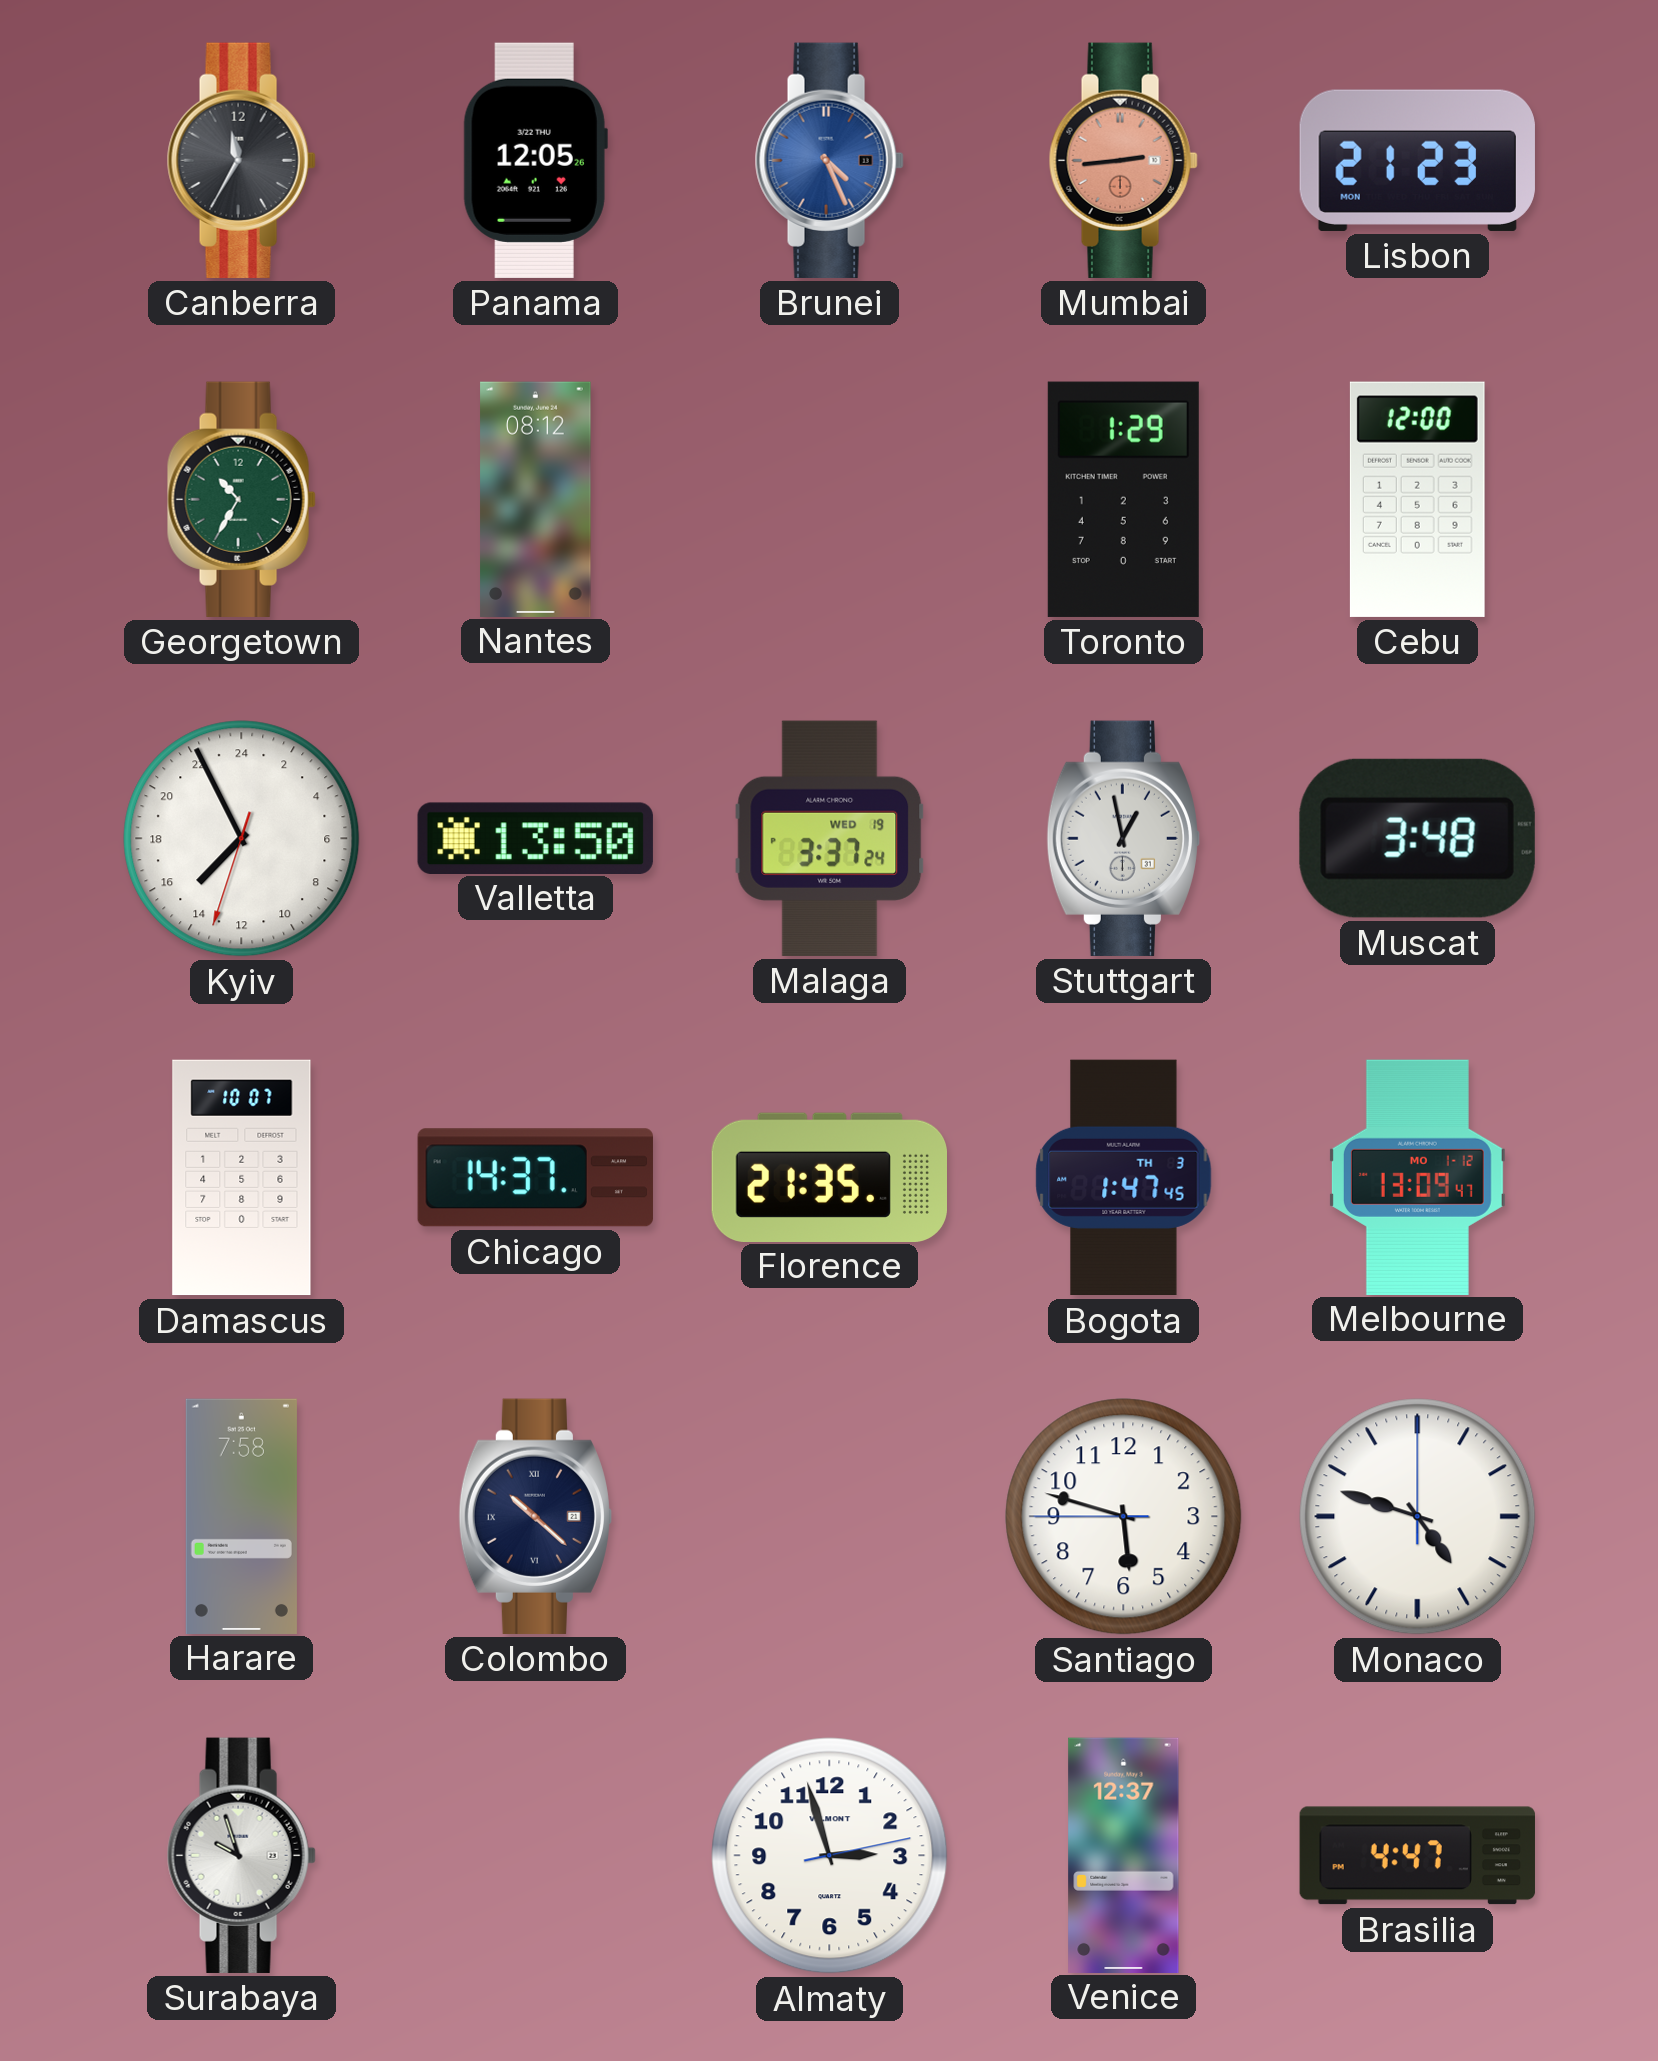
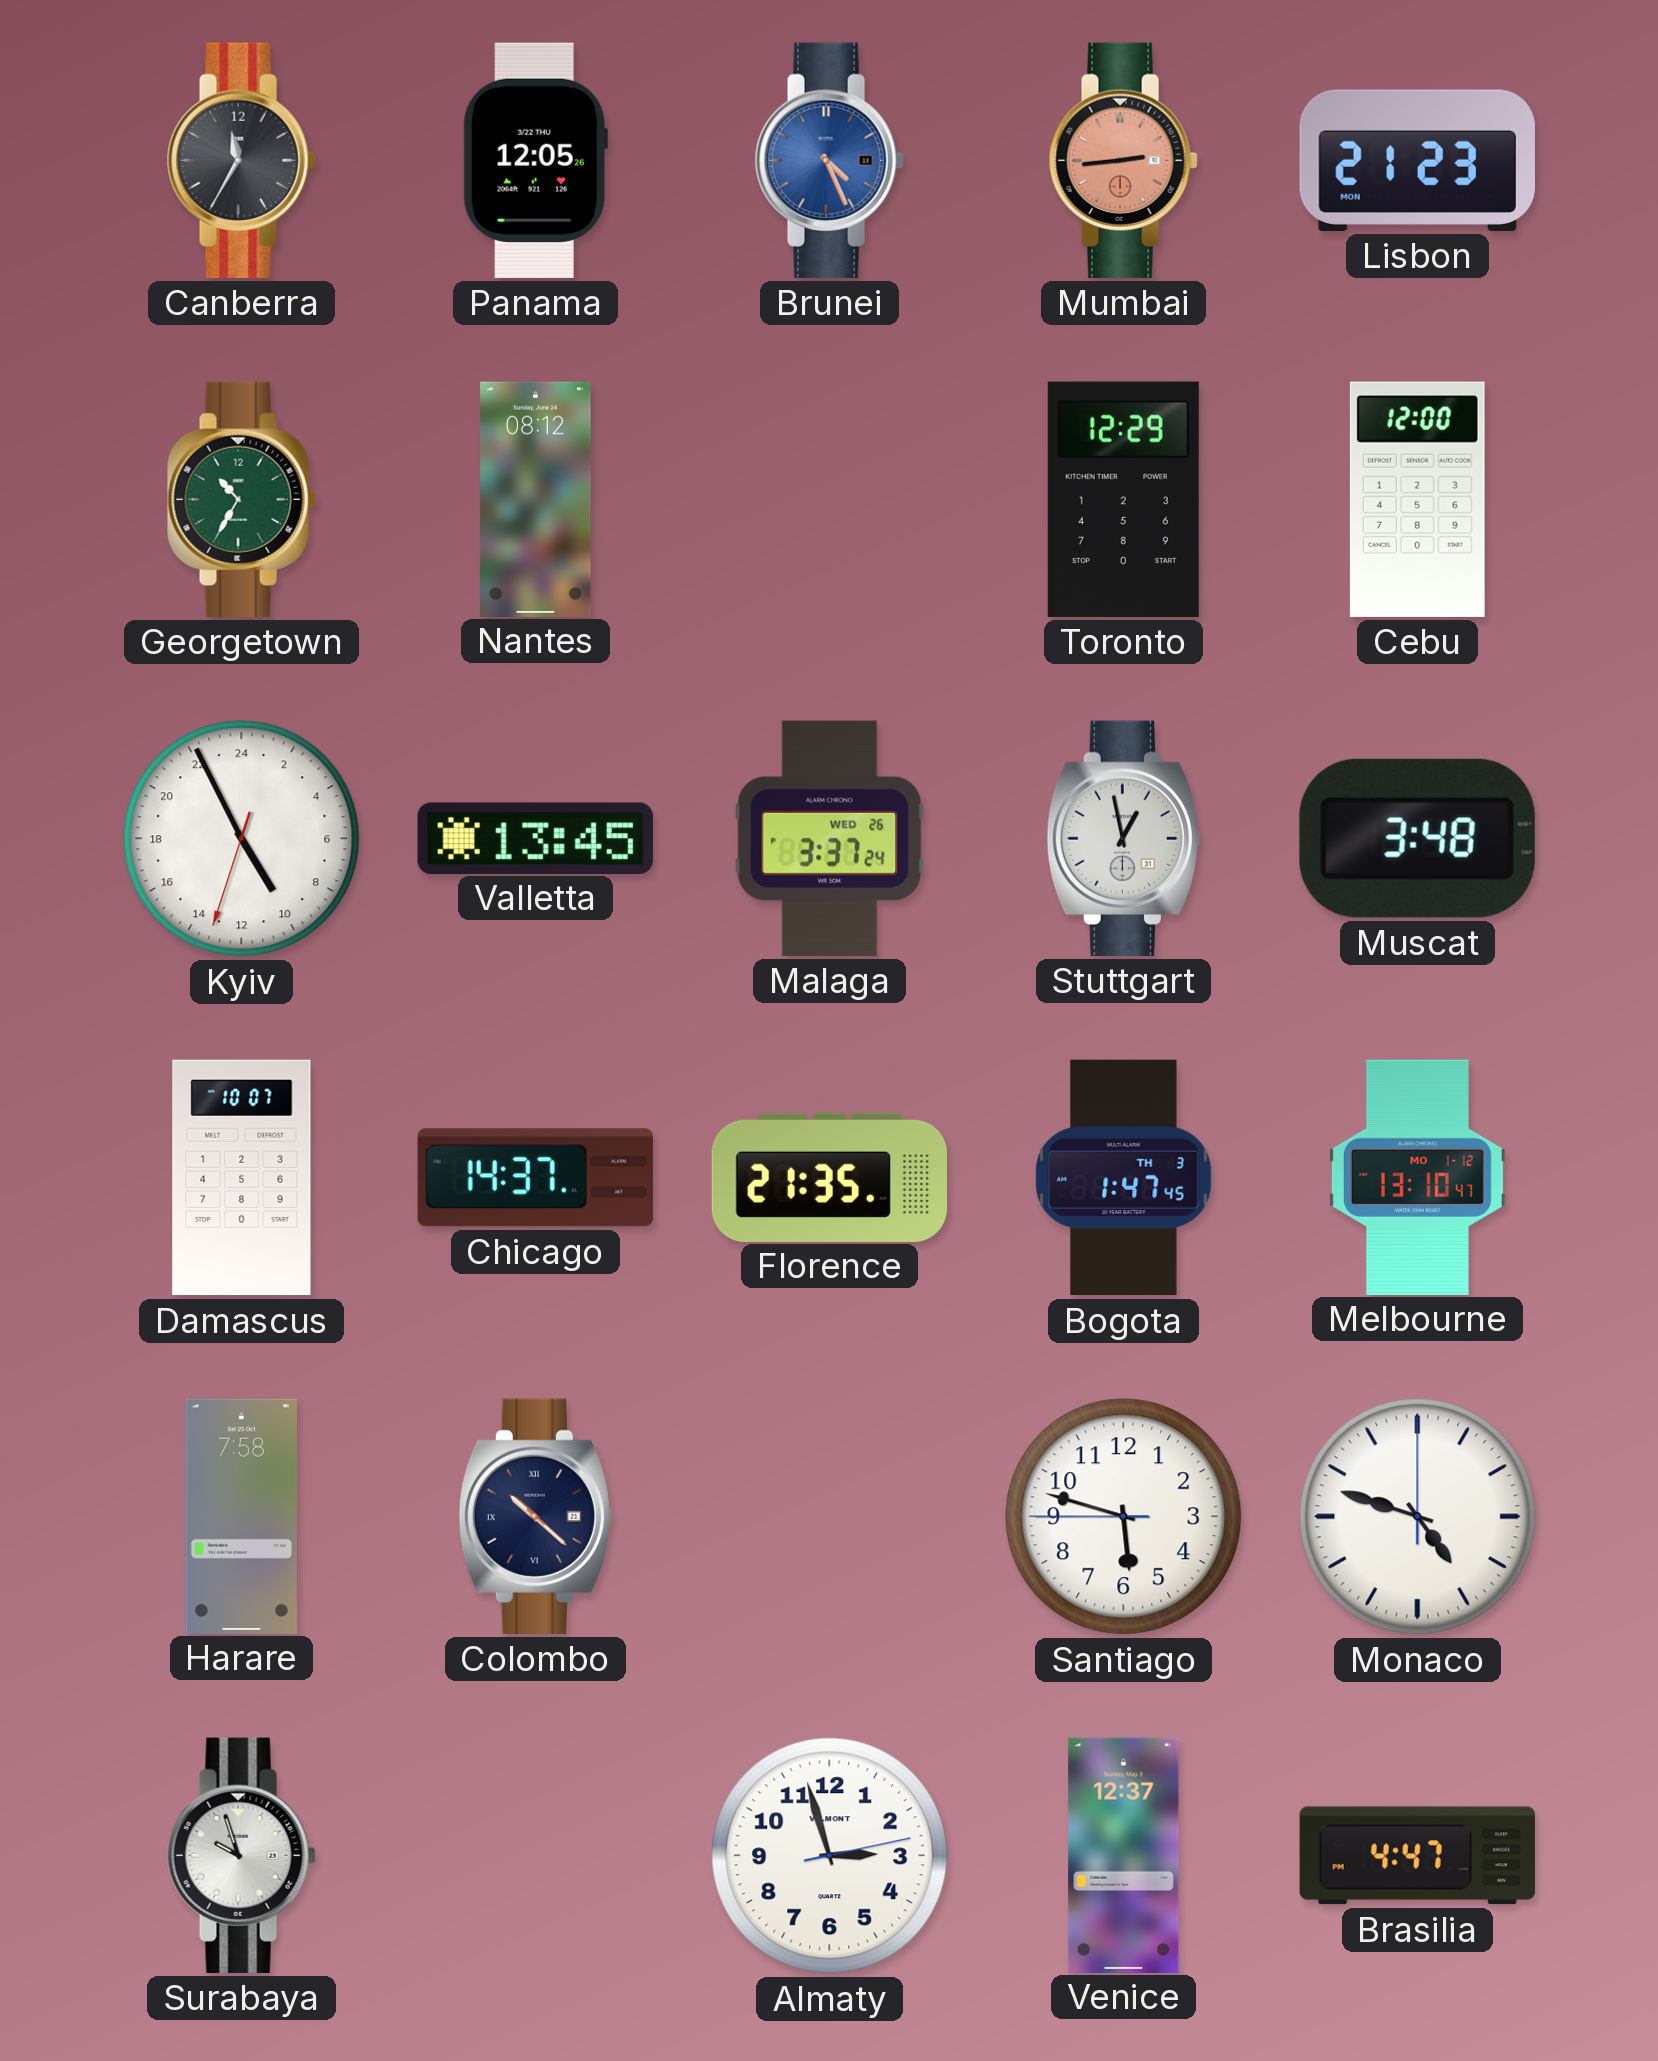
Toronto: 1:29 -> 12:29
Kyiv: 14:55 -> 9:55
Valletta: 13:50 -> 13:45
Malaga date: WED 19 -> WED 26
Melbourne: 13:09 -> 13:10
